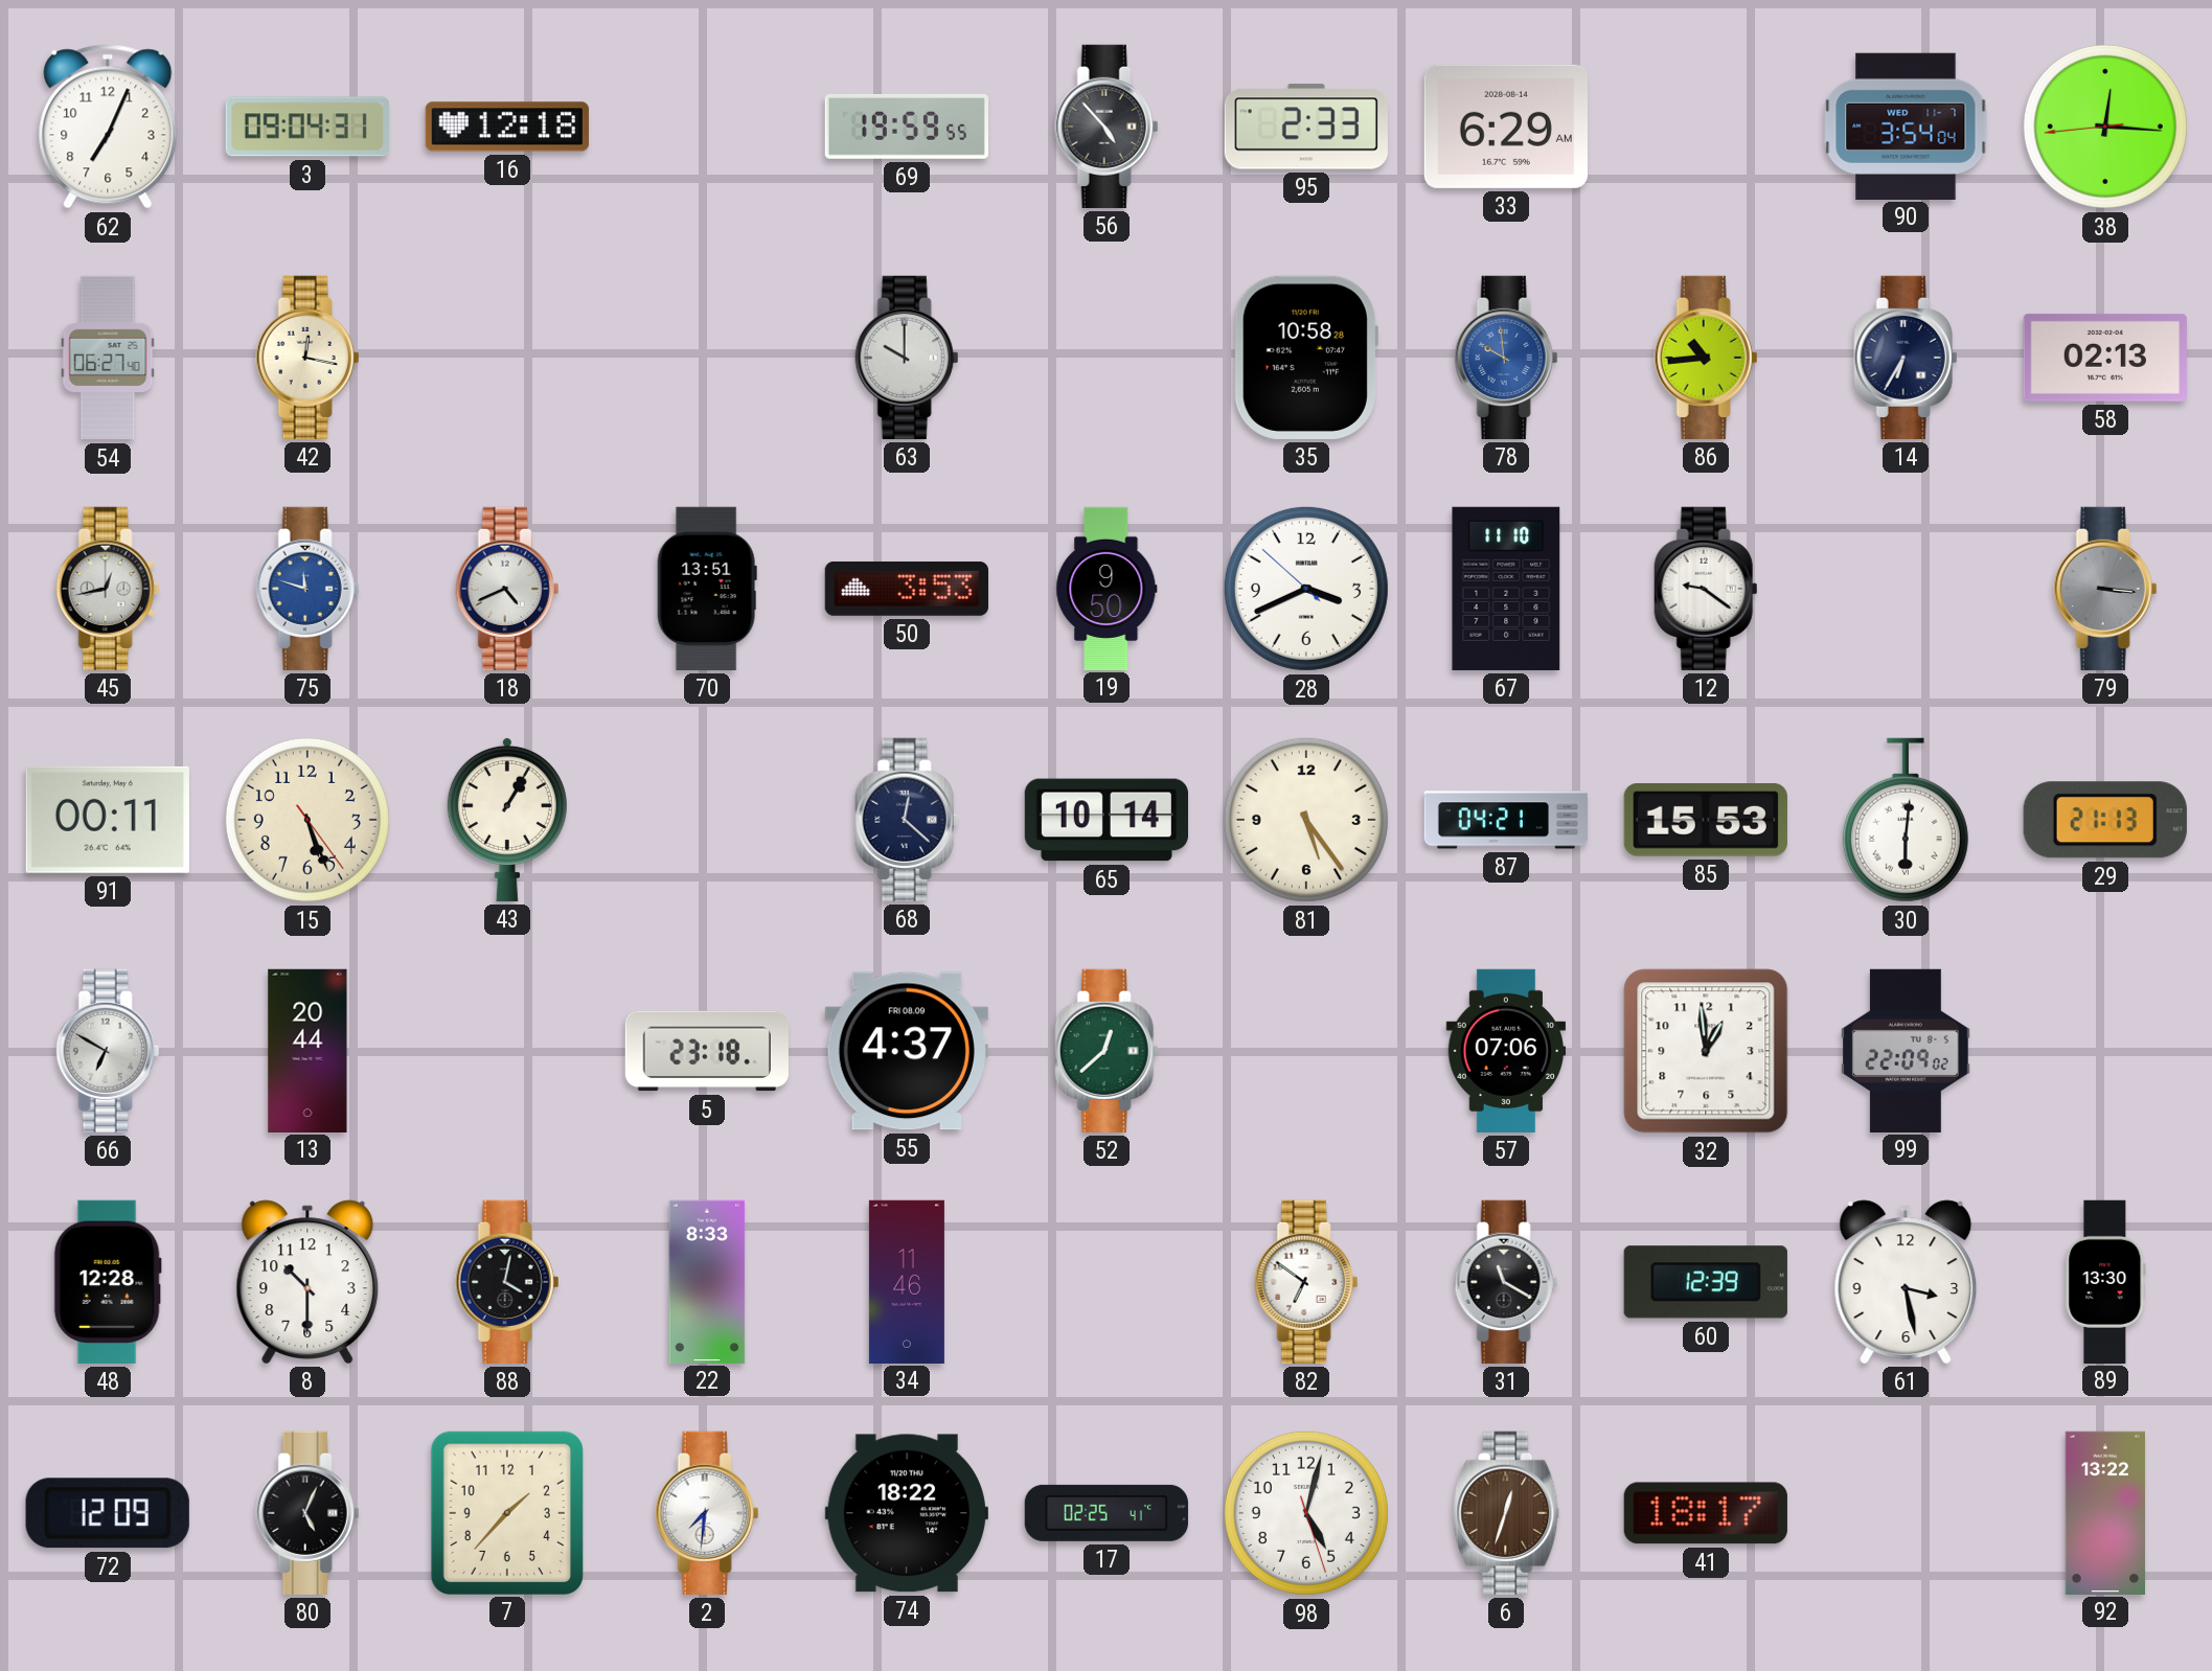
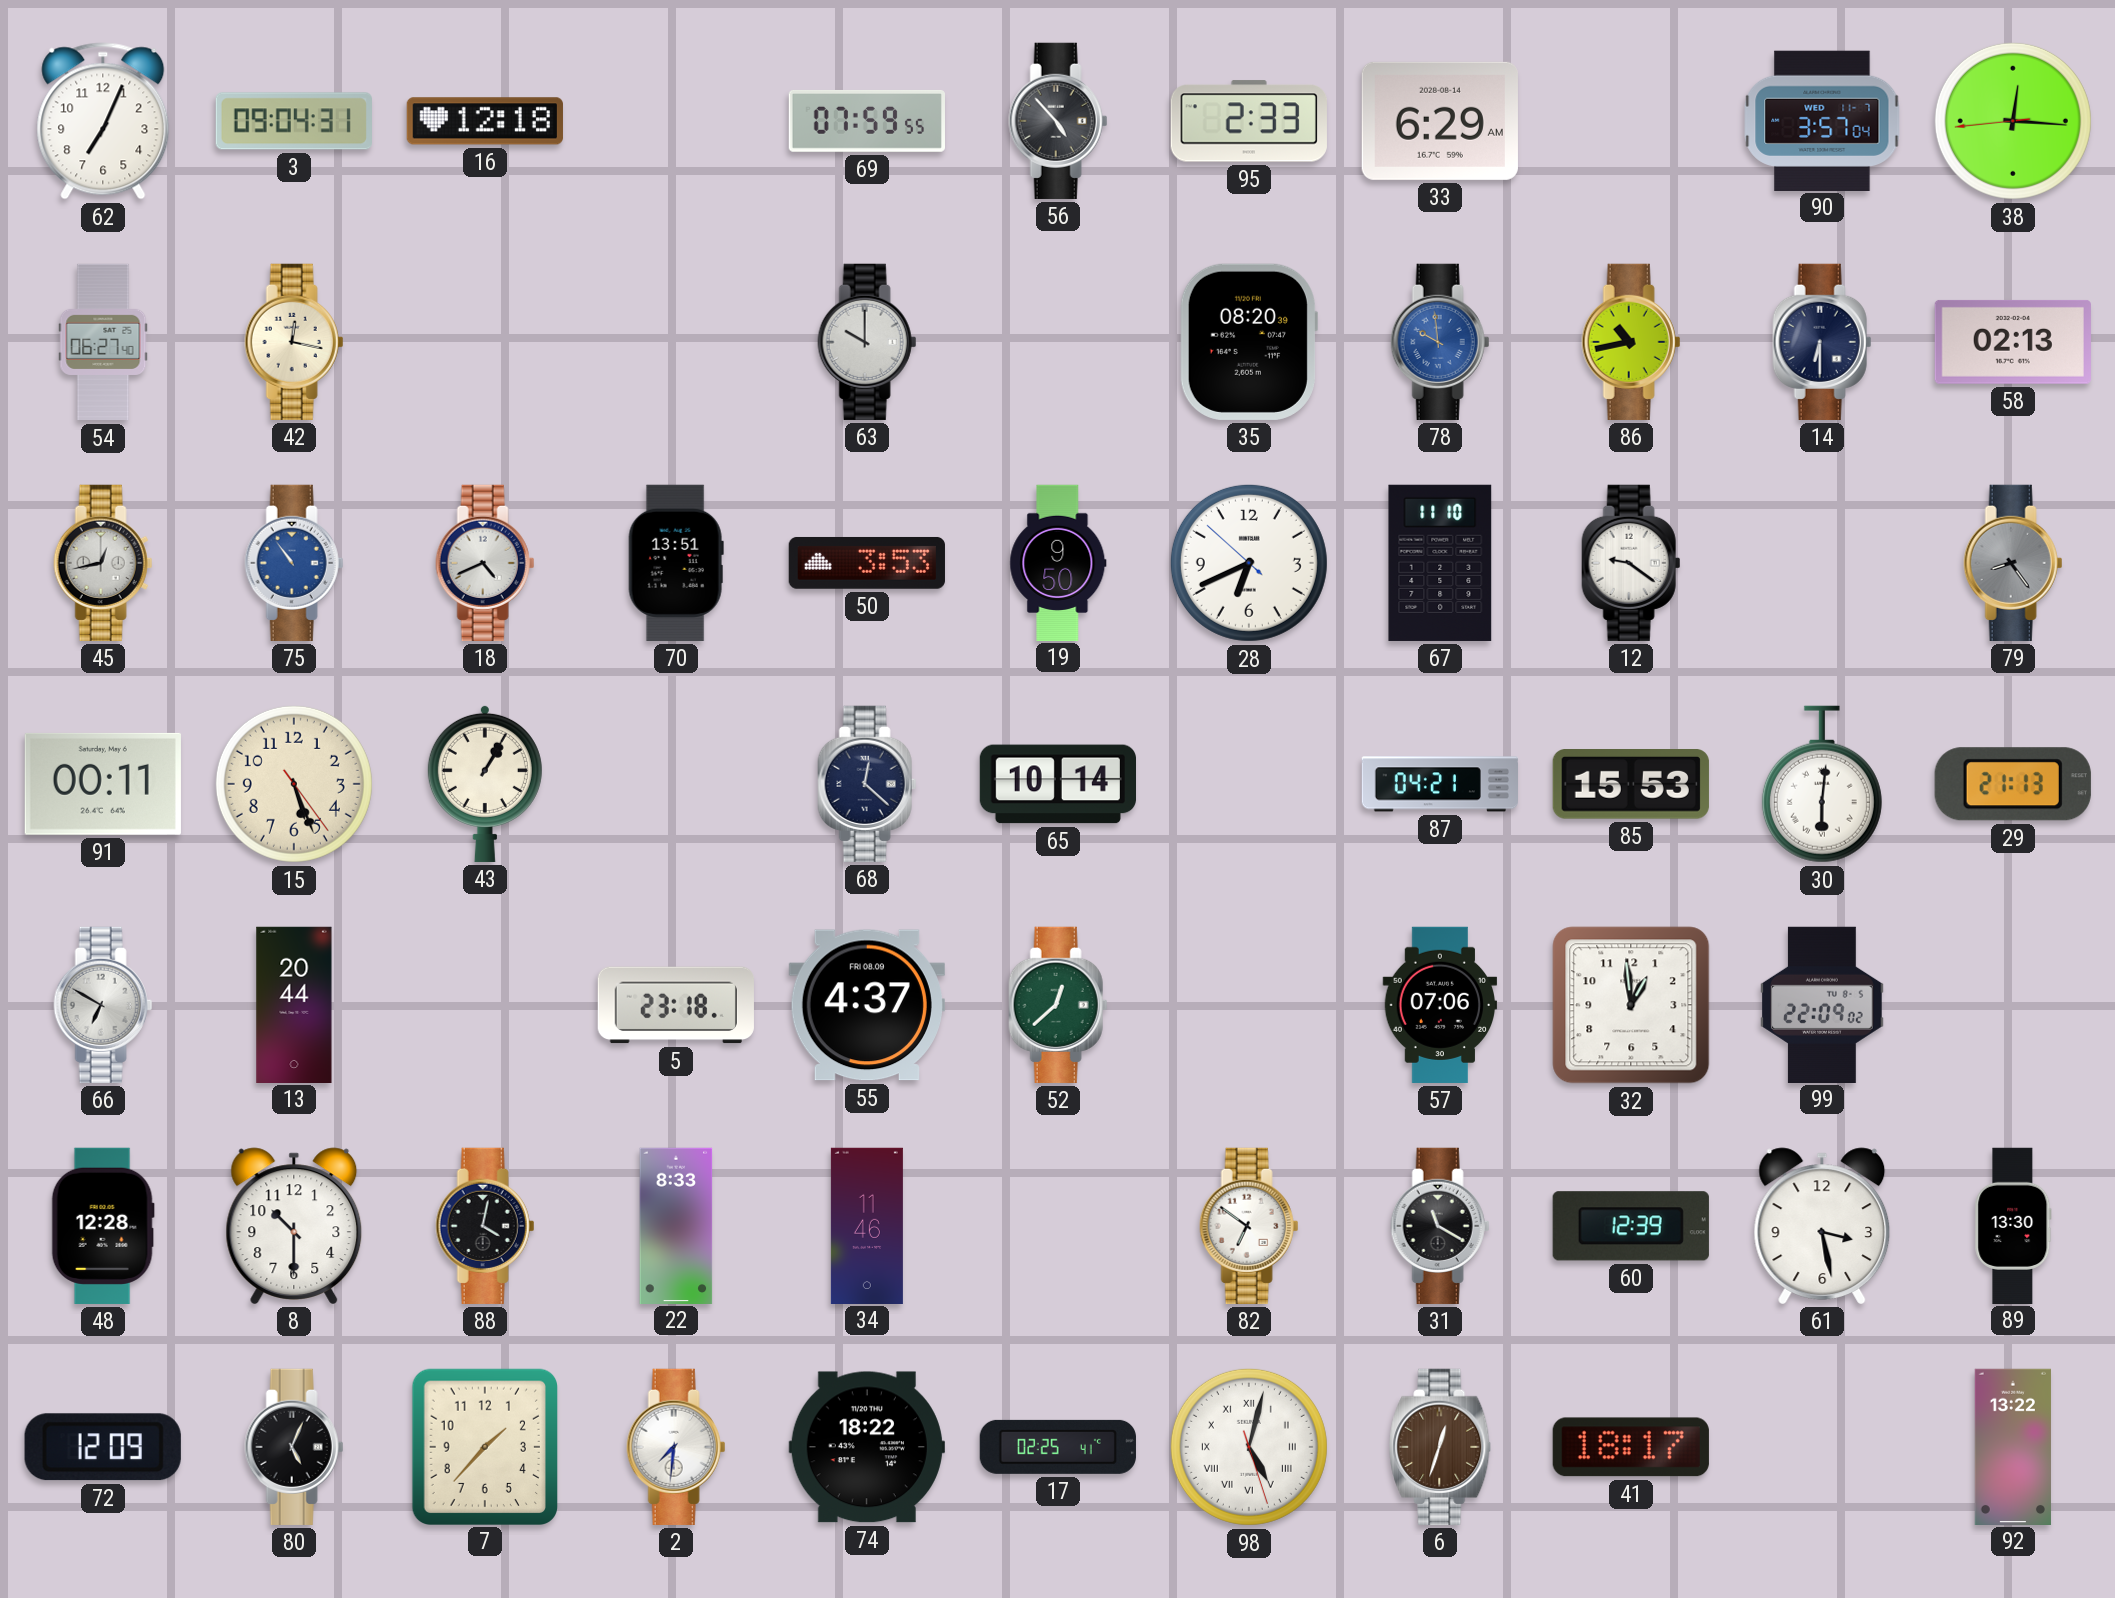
69: 19:59 -> 07:59
90: 3:54 -> 3:57
35: 10:58 -> 08:20
86: 10:44 -> 10:43
14: 6:35 -> 6:30
75: 11:48 -> 10:54
28: 3:40 -> 6:40
79: 3:16 -> 8:24
81: 5:24 -> none
98 numerals: Arabic -> Roman
